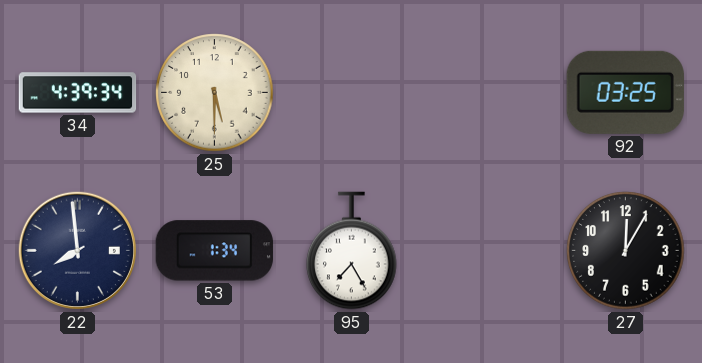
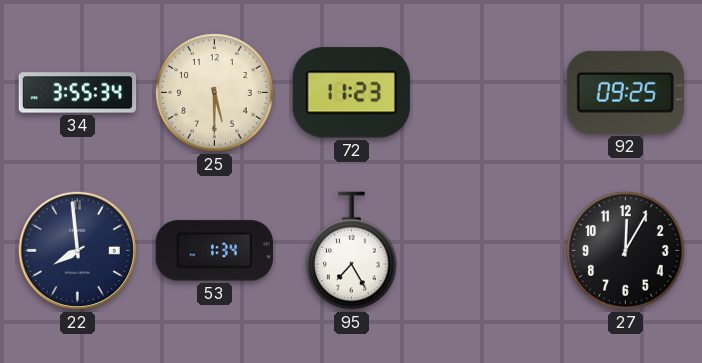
34: 4:39 -> 3:55
72: none -> 11:23
92: 03:25 -> 09:25
